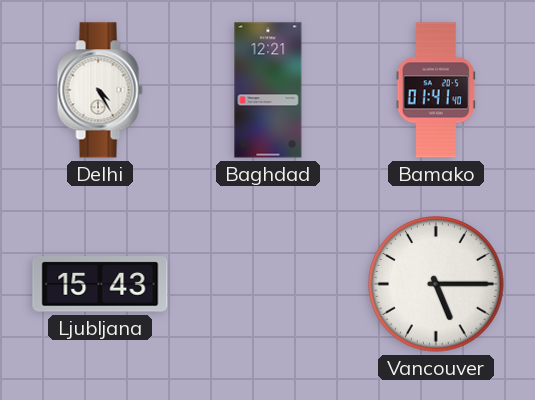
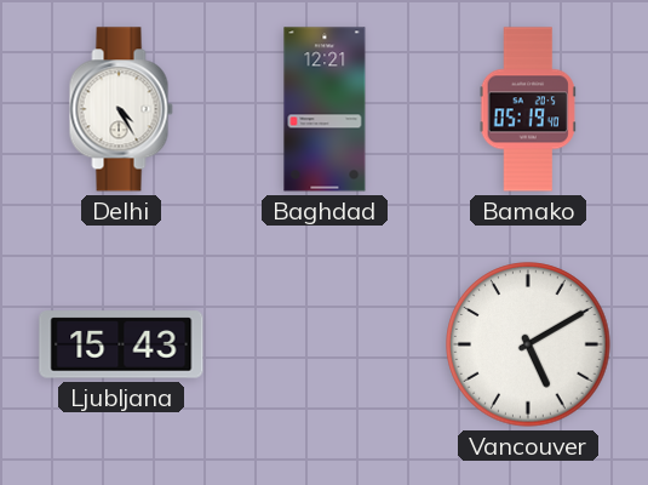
Bamako: 01:41 -> 05:19
Vancouver: 5:15 -> 5:10
